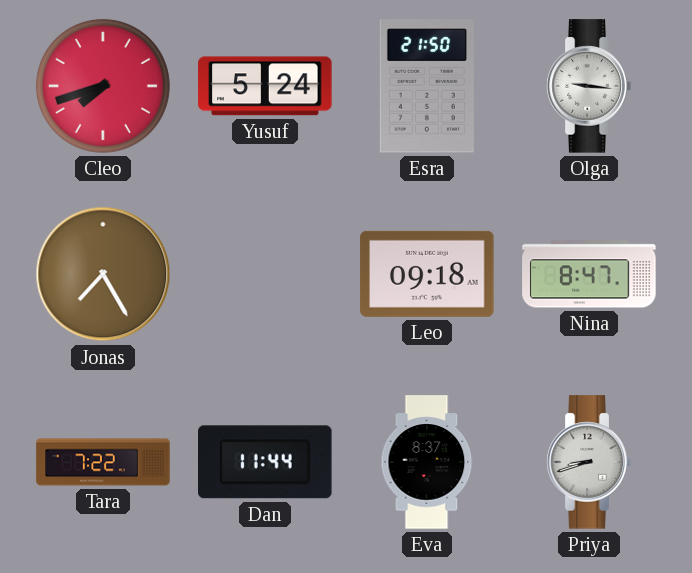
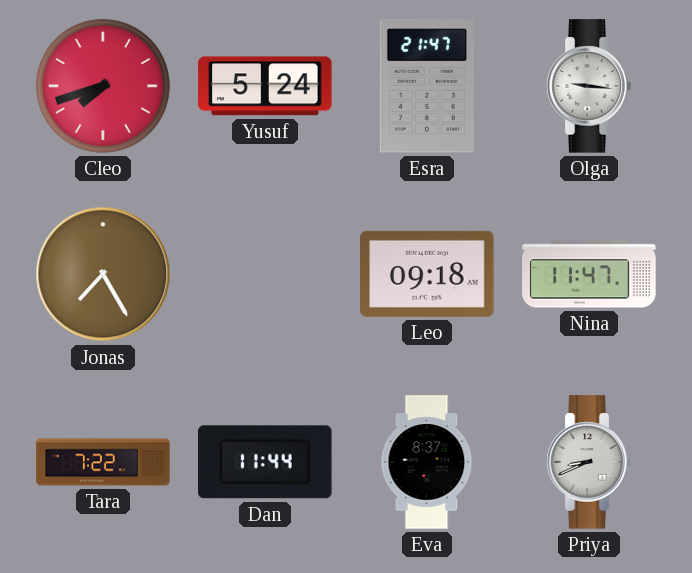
Esra: 21:50 -> 21:47
Nina: 8:47 -> 11:47
Priya: 8:42 -> 8:41
